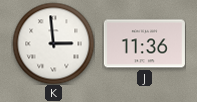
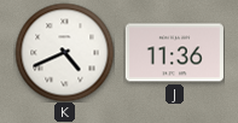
K: 2:59 -> 4:41
